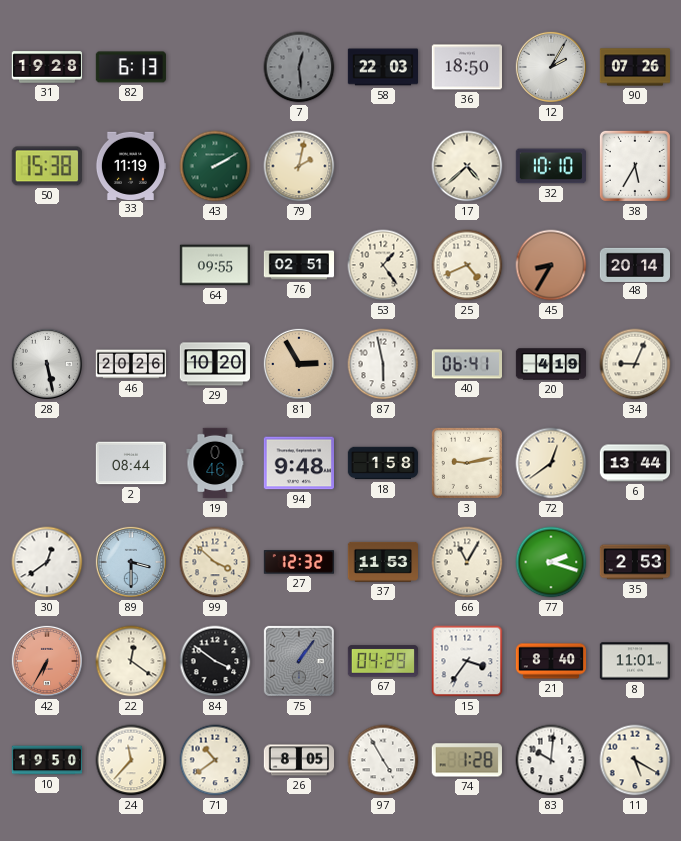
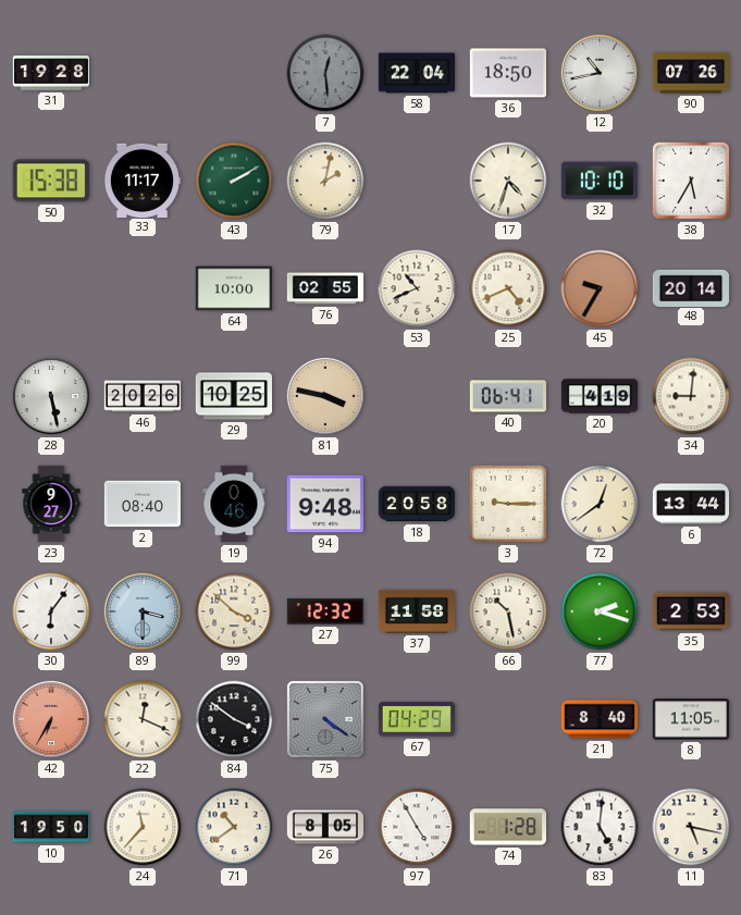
82: 6:13 -> none
58: 22:03 -> 22:04
12: 2:05 -> 10:43
33: 11:19 -> 11:17
17: 4:38 -> 4:33
64: 09:55 -> 10:00
76: 02:51 -> 02:55
53: 1:24 -> 10:41
45: 8:35 -> 9:35
29: 10:20 -> 10:25
81: 2:55 -> 3:47
87: 5:58 -> none
34: 9:04 -> 9:01
23: none -> 9:27
2: 08:44 -> 08:40
18: 1:58 -> 20:58
3: 9:13 -> 9:15
30: 12:39 -> 6:06
37: 11:53 -> 11:58
66: 11:05 -> 10:28
22: 12:21 -> 12:19
75: 1:06 -> 4:21
15: 3:36 -> none
8: 11:01 -> 11:05
83: 10:01 -> 5:01
11: 5:20 -> 5:17
